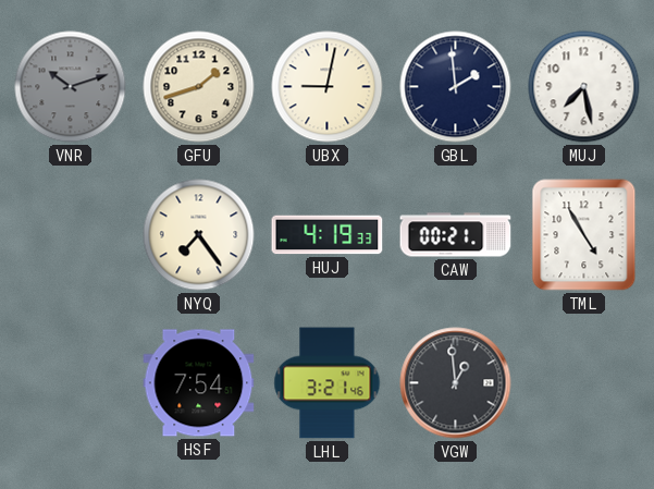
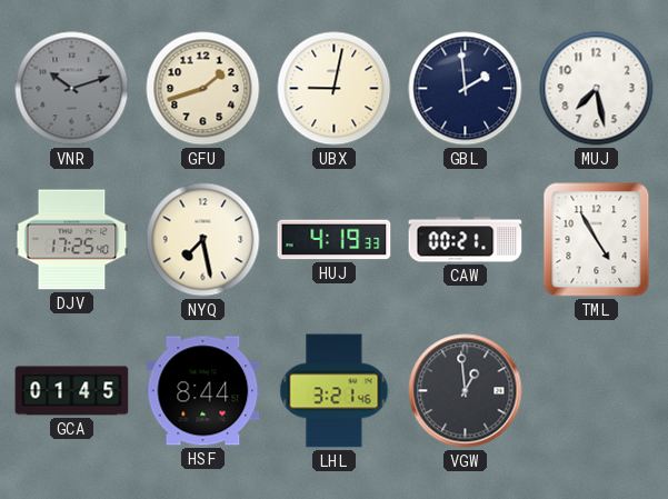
DJV: none -> 17:25
NYQ: 7:24 -> 7:28
GCA: none -> 01:45
HSF: 7:54 -> 8:44
